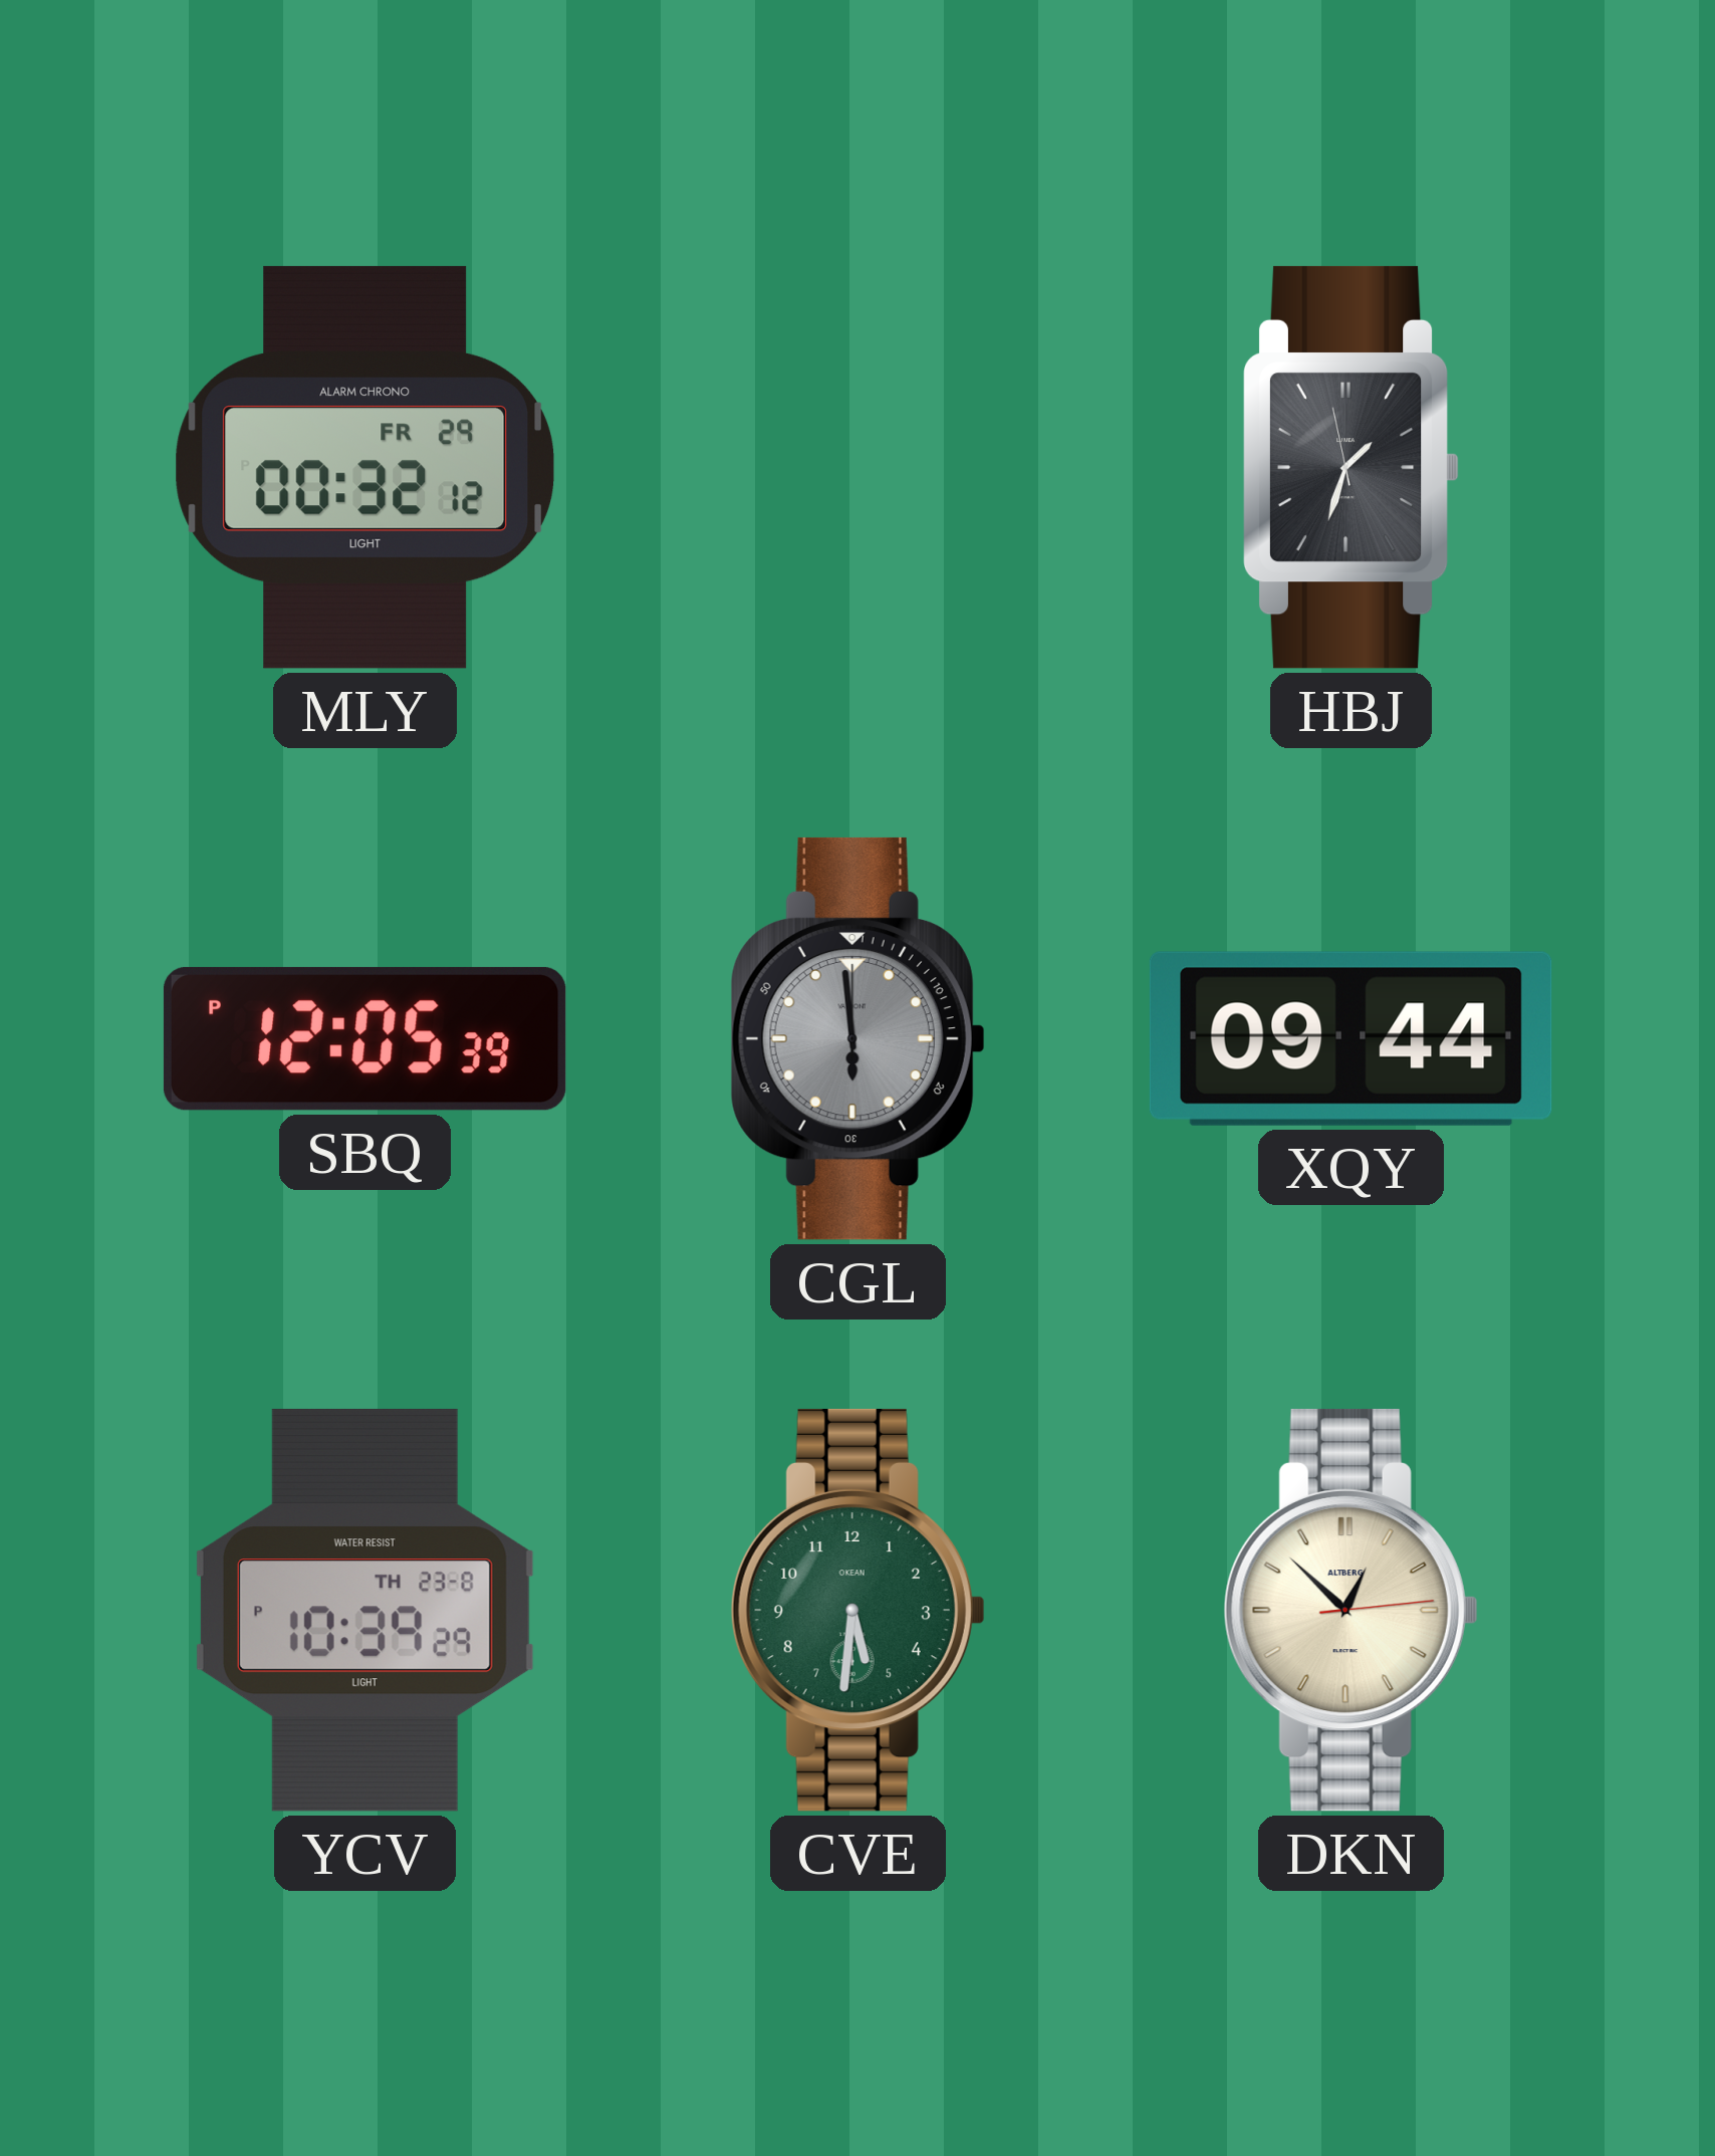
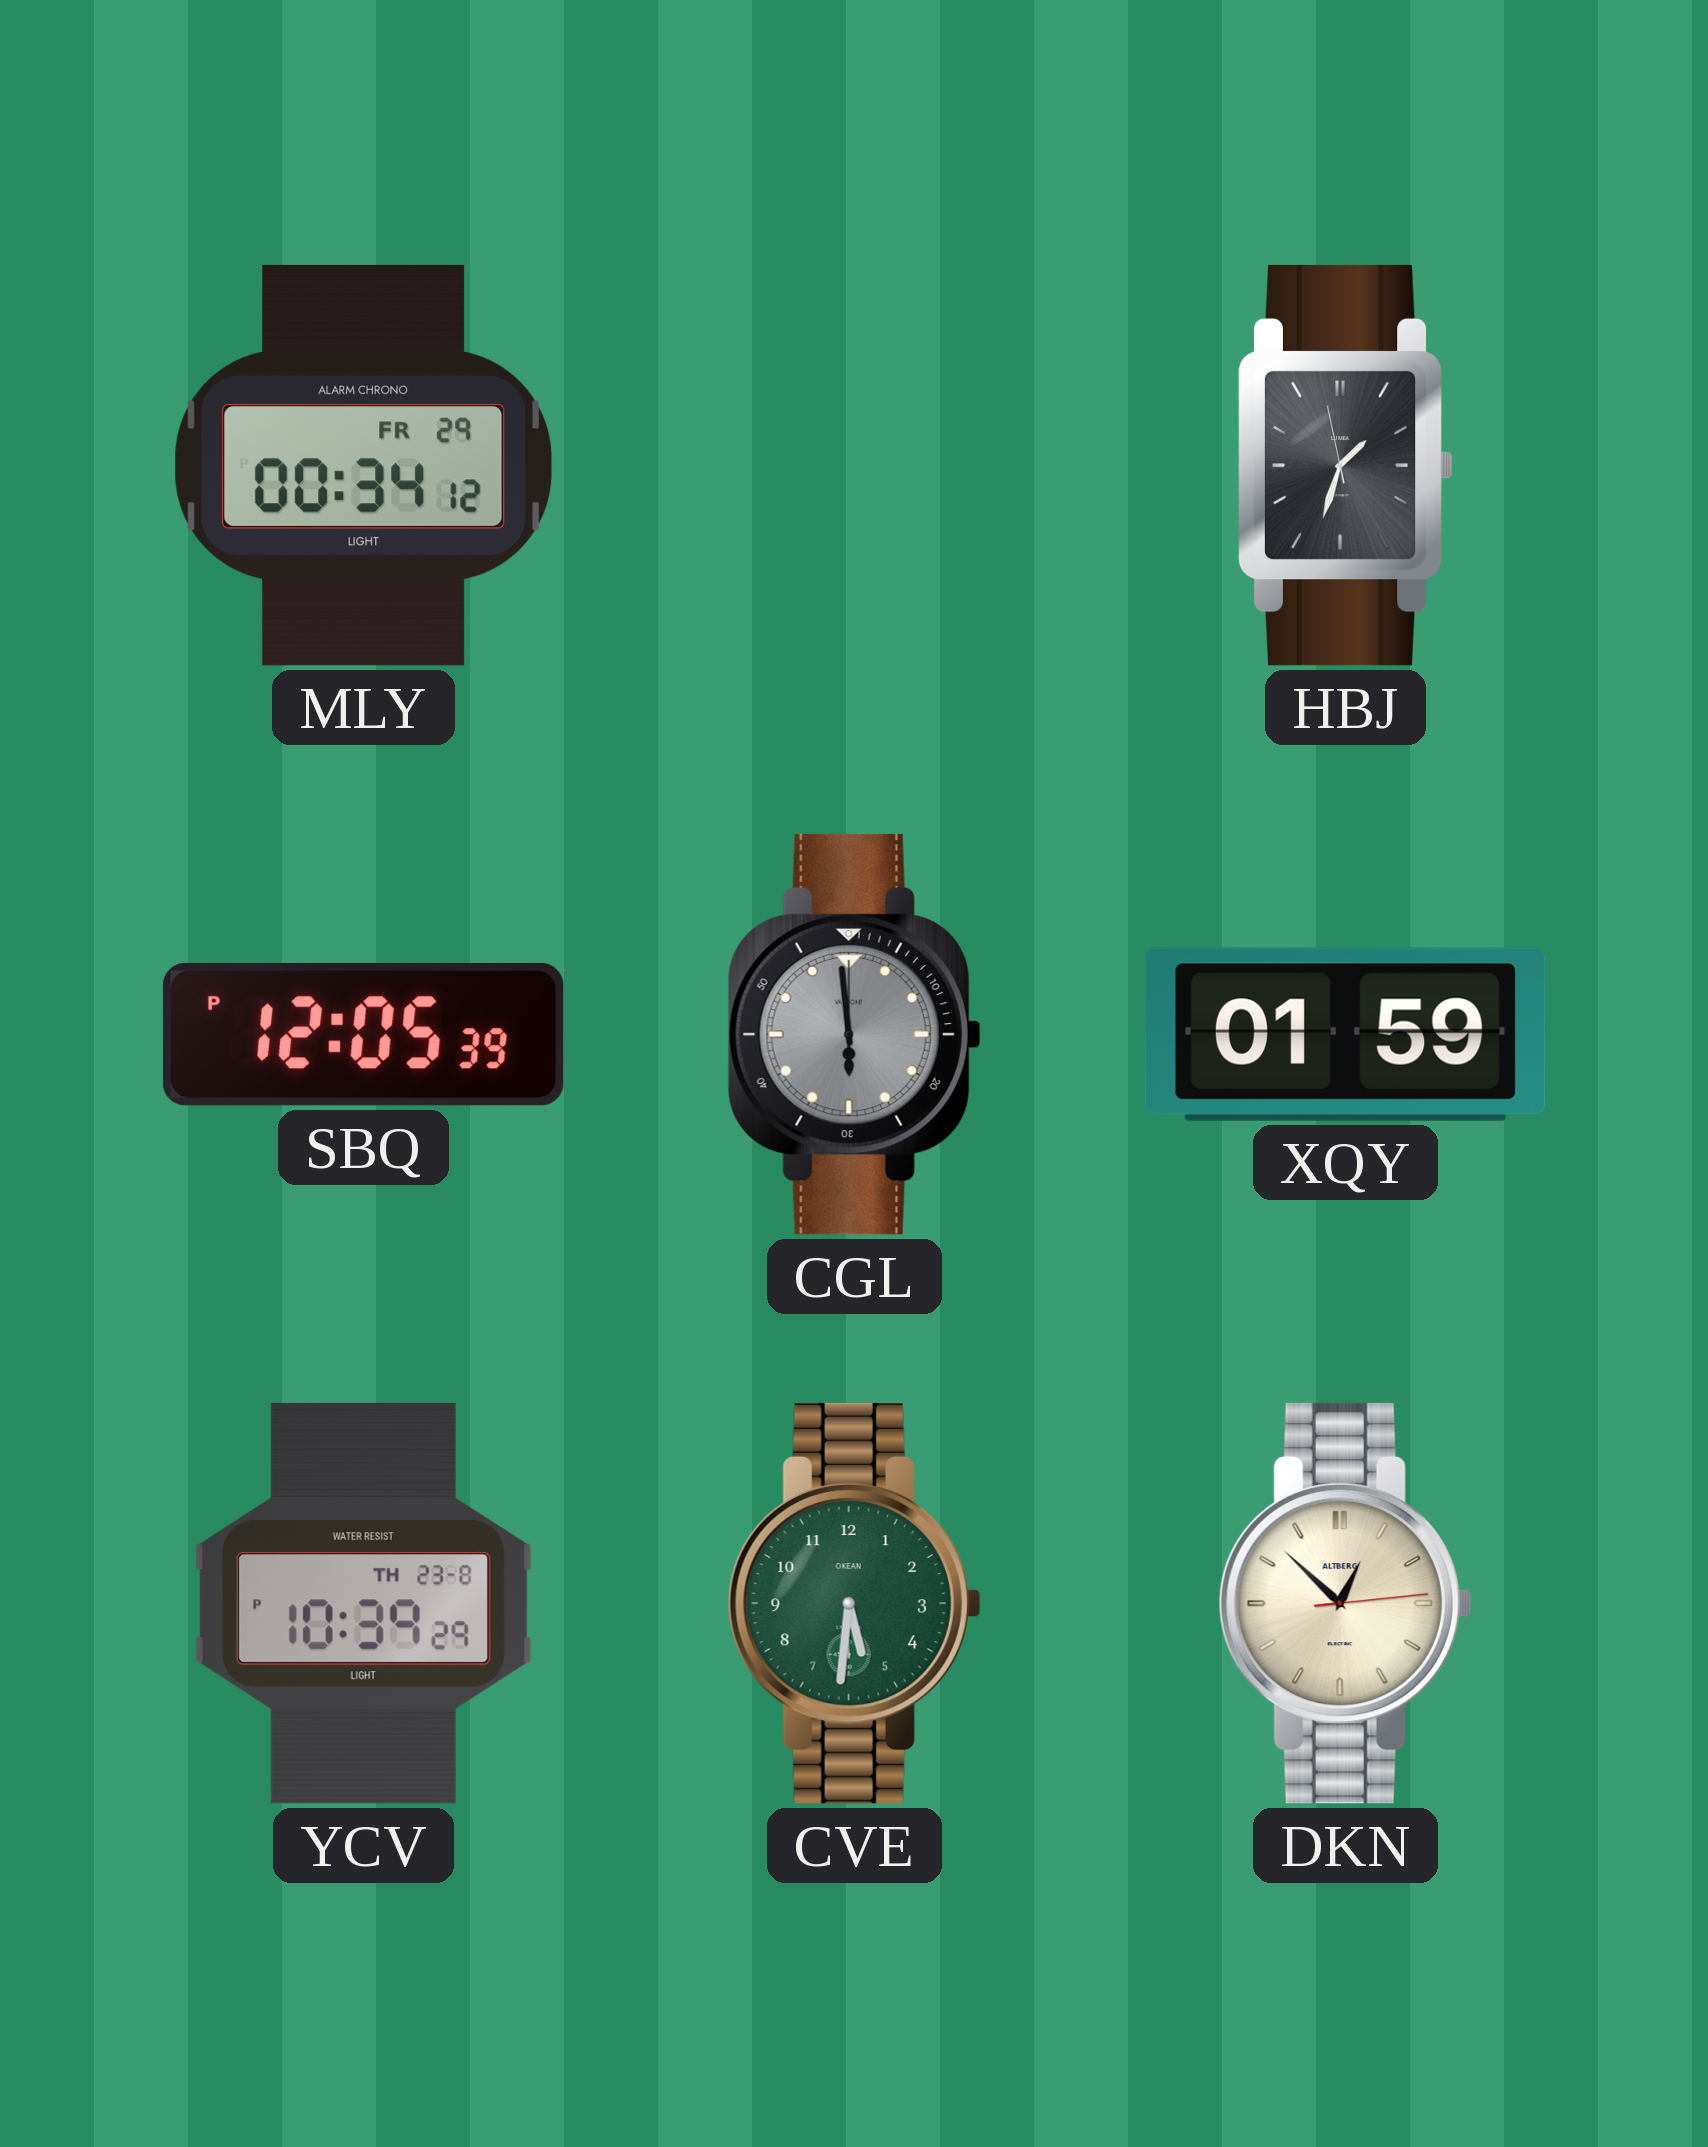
MLY: 00:32 -> 00:34
XQY: 09:44 -> 01:59
